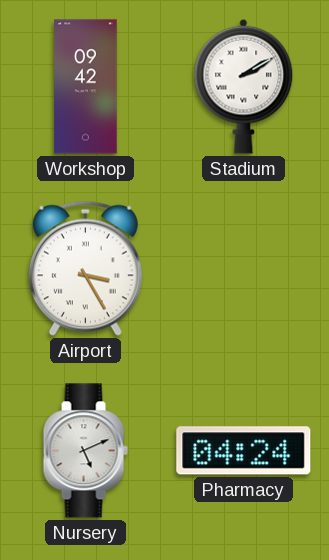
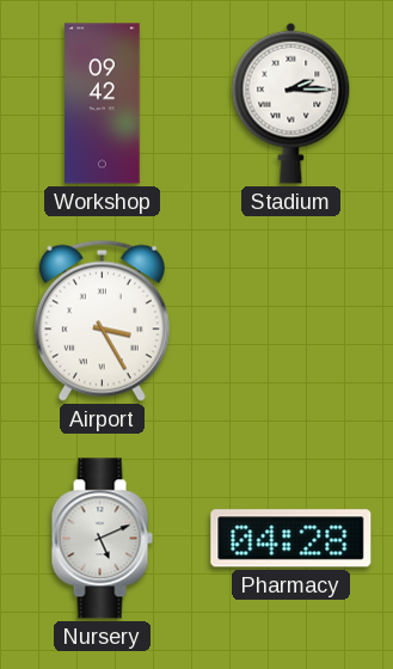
Stadium: 2:10 -> 2:15
Pharmacy: 04:24 -> 04:28
